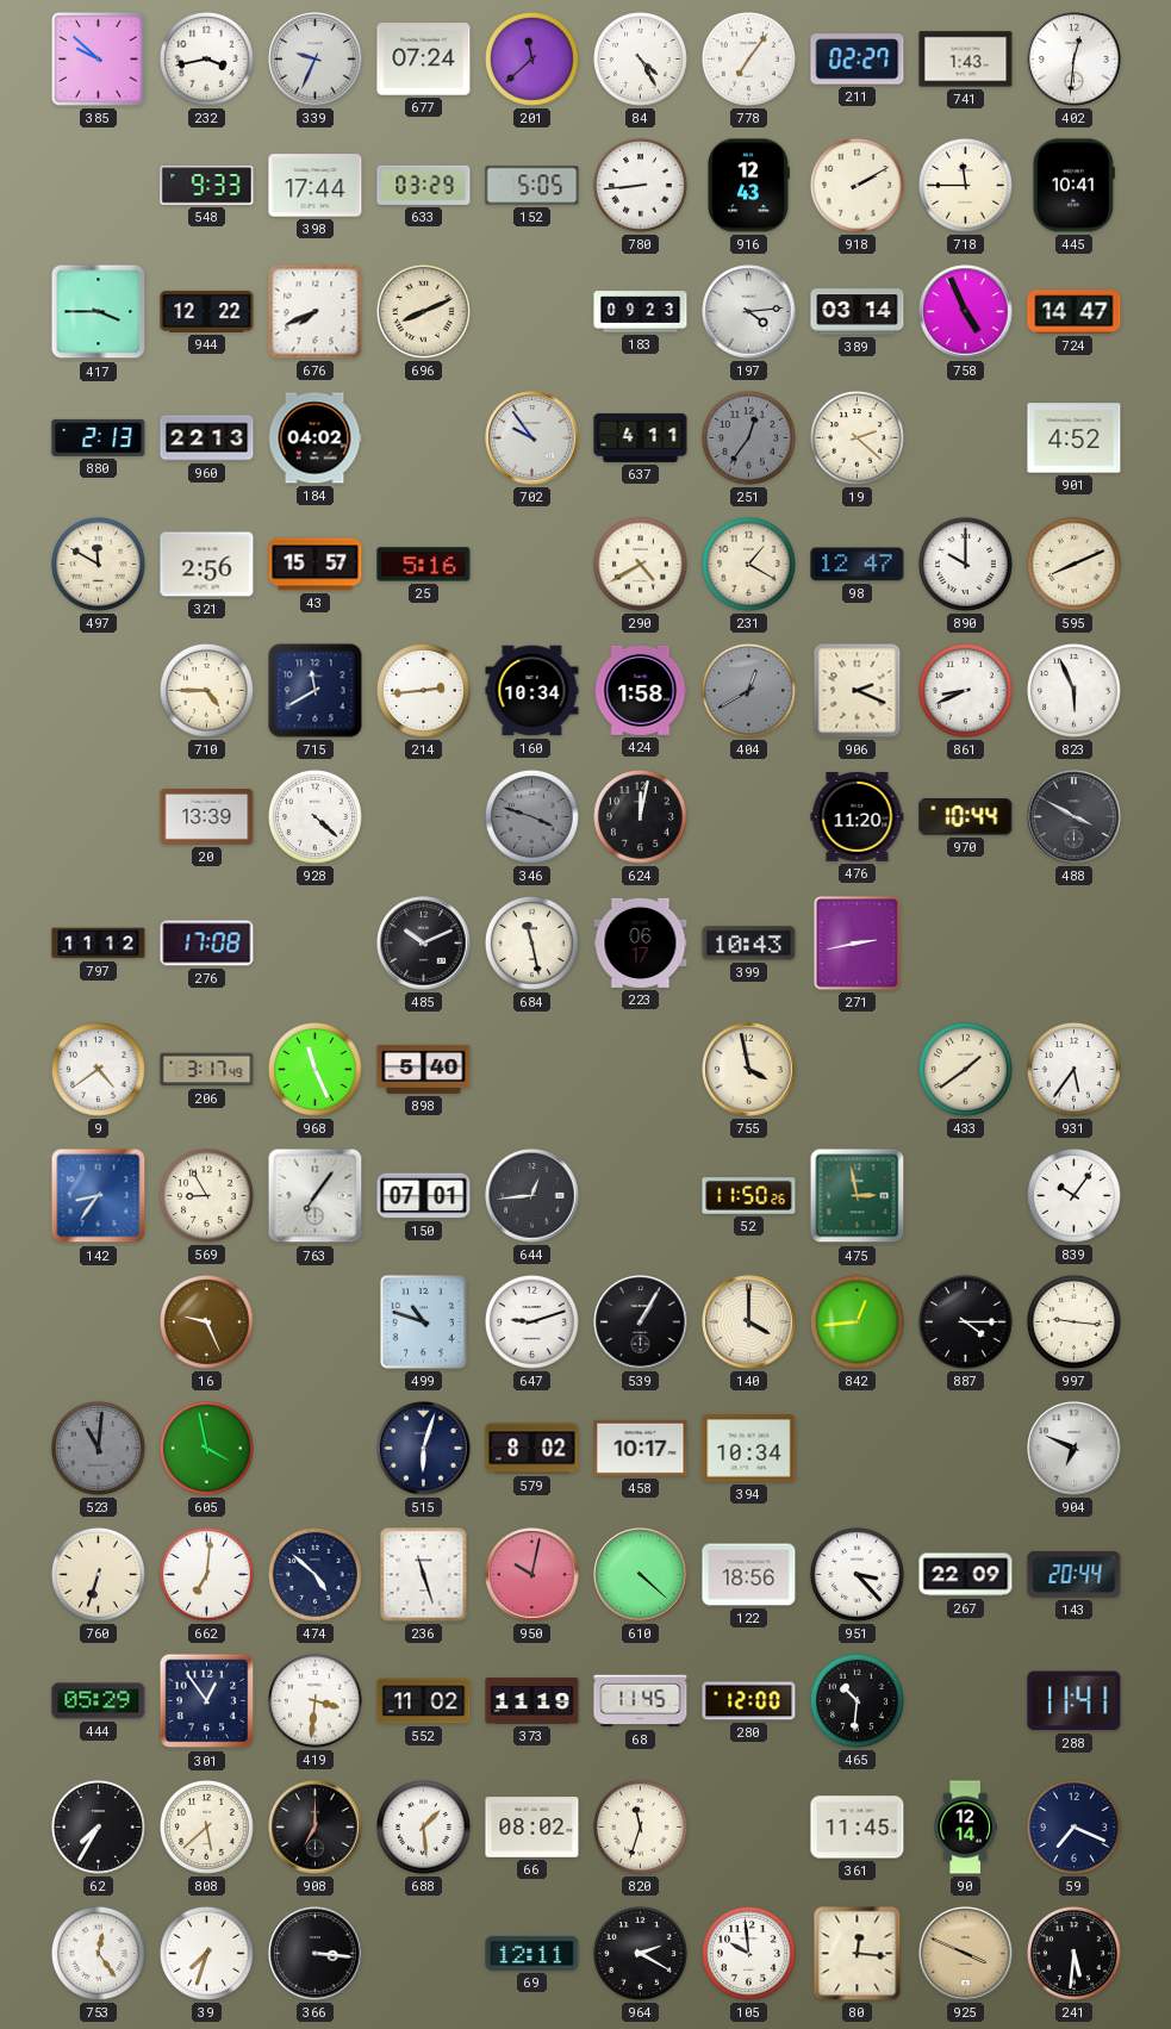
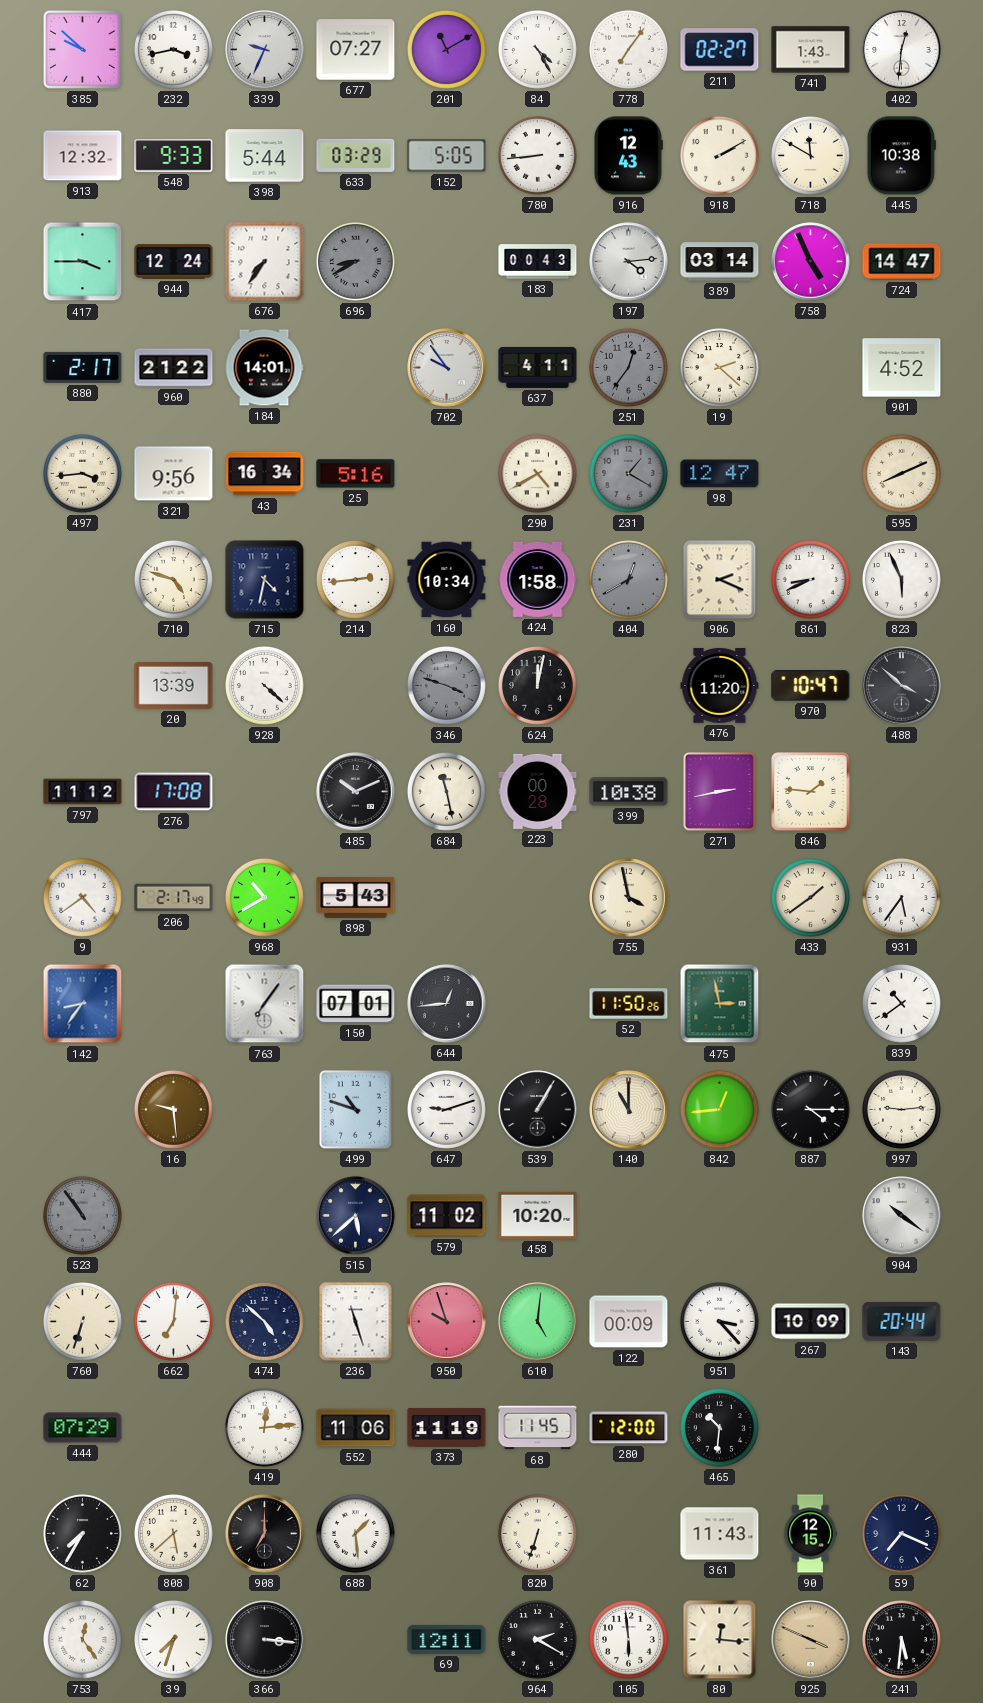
677: 07:24 -> 07:27
201: 11:38 -> 11:10
913: none -> 12:32
398: 17:44 -> 5:44
718: 11:45 -> 11:50
445: 10:41 -> 10:38
944: 12:22 -> 12:24
676: 7:41 -> 7:36
696: 8:11 -> 8:40
696 dial: cream -> grey
183: 09:23 -> 00:43
880: 2:13 -> 2:17
960: 22:13 -> 21:22
184: 04:02 -> 14:01
497: 11:50 -> 3:44
321: 2:56 -> 9:56
43: 15:57 -> 16:34
231 dial: cream -> grey
890: 10:00 -> none
710: 4:45 -> 4:48
715: 11:40 -> 4:32
970: 10:44 -> 10:47
488: 3:50 -> 3:52
223: 06:17 -> 00:28
399: 10:43 -> 10:38
846: none -> 1:46
206: 3:17 -> 2:17
968: 11:26 -> 10:40
898: 5:40 -> 5:43
569: 8:55 -> none
839: 10:06 -> 10:39
16: 9:26 -> 9:29
140: 4:00 -> 11:00
997: 9:16 -> 9:14
523: 11:01 -> 10:54
605: 3:58 -> none
515: 6:03 -> 5:38
579: 8:02 -> 11:02
458: 10:17 -> 10:20
394: 10:34 -> none
904: 6:49 -> 10:21
950: 10:02 -> 9:57
610: 4:22 -> 5:01
122: 18:56 -> 00:09
267: 22:09 -> 10:09
444: 05:29 -> 07:29
301: 12:54 -> none
419: 3:31 -> 12:14
552: 11:02 -> 11:06
288: 11:41 -> none
66: 08:02 -> none
820: 11:33 -> 6:33
361: 11:45 -> 11:43
90: 12:14 -> 12:15
105: 9:59 -> 5:59
